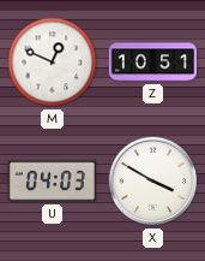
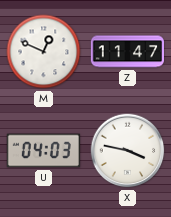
Z: 10:51 -> 11:47
X: 3:50 -> 3:47
